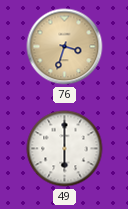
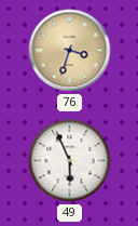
49: 6:00 -> 5:56
